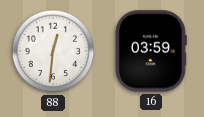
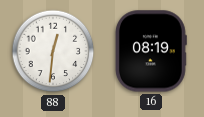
16: 03:59 -> 08:19
